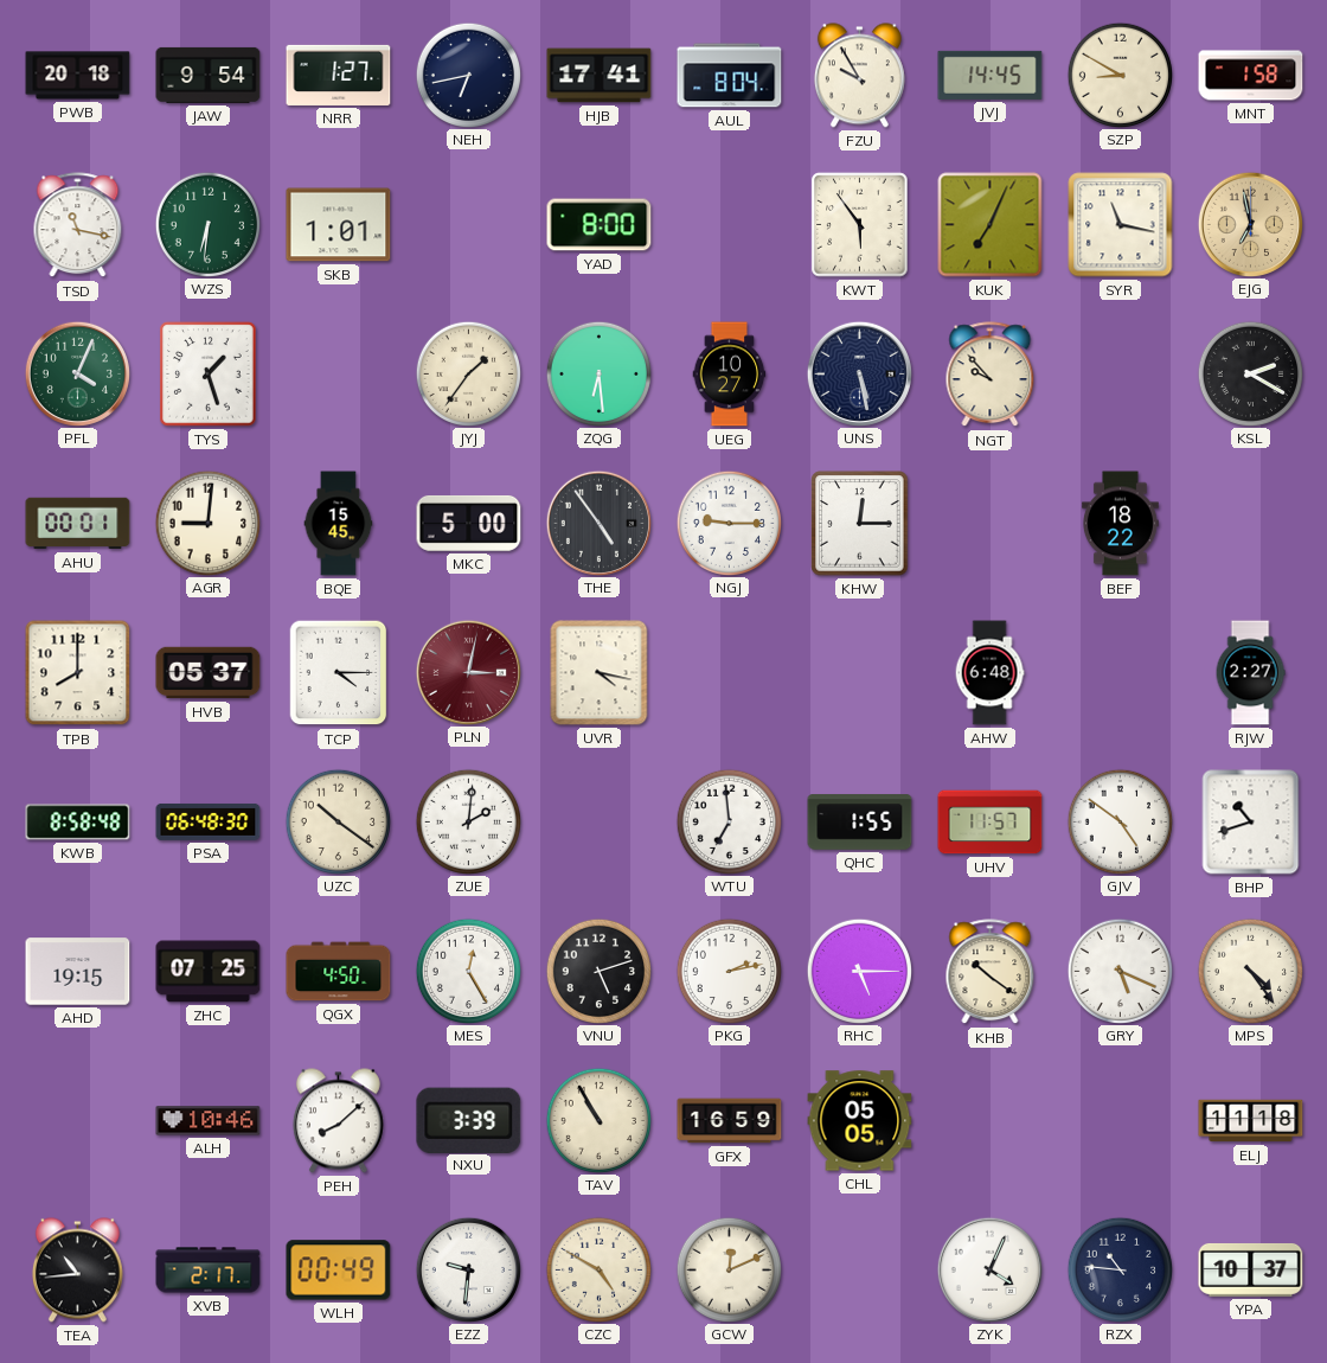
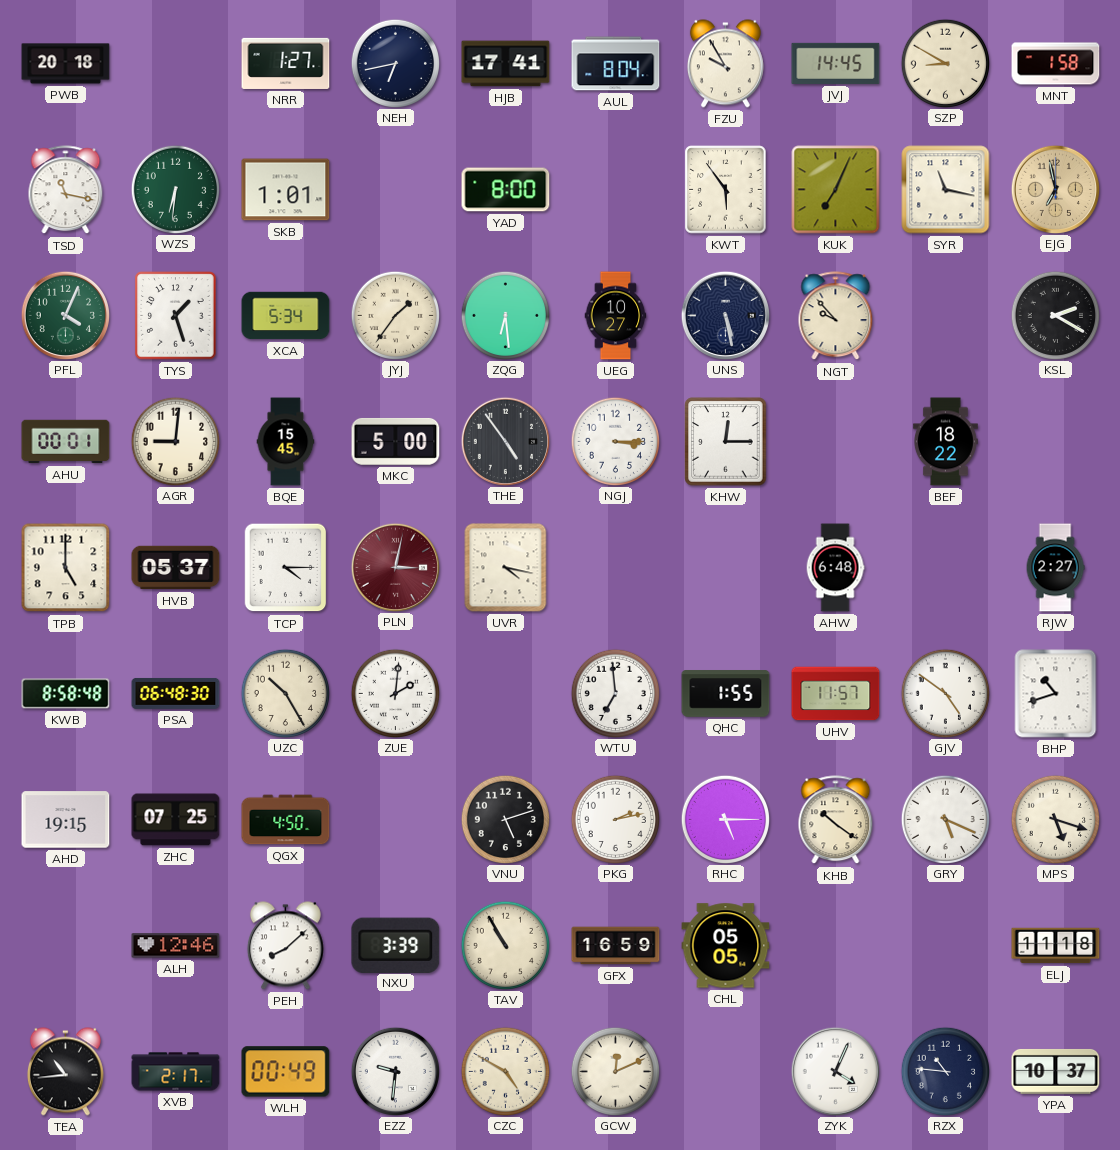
JAW: 9:54 -> none
XCA: none -> 5:34
NGJ: 9:15 -> 3:15
TPB: 8:00 -> 5:00
UZC: 10:21 -> 10:25
MES: 12:25 -> none
MPS: 4:24 -> 5:18
ALH: 10:46 -> 12:46
